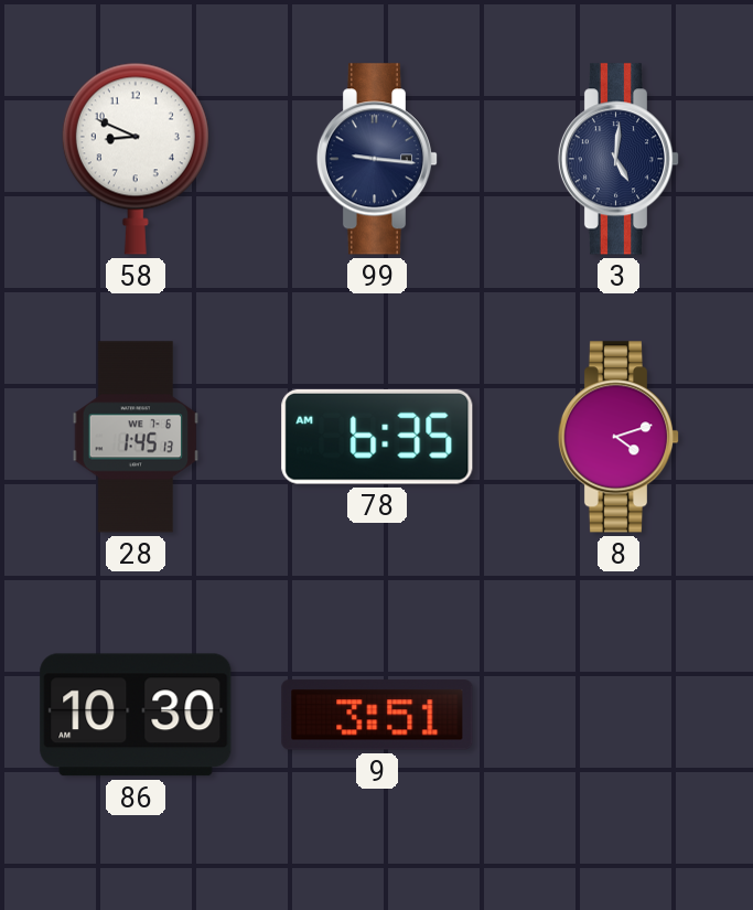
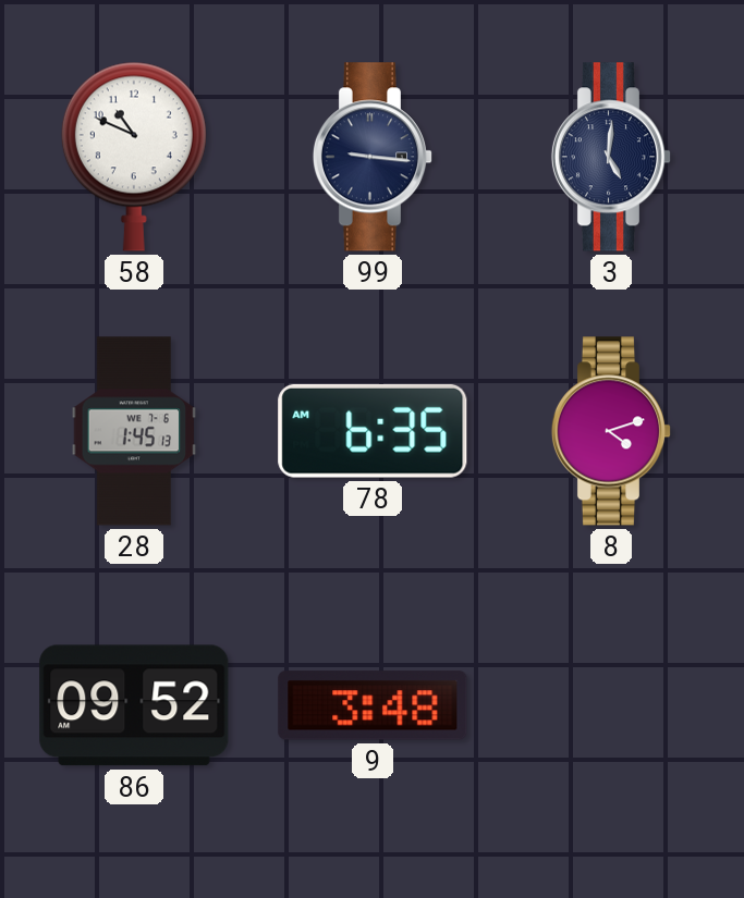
58: 8:49 -> 10:49
86: 10:30 -> 09:52
9: 3:51 -> 3:48
